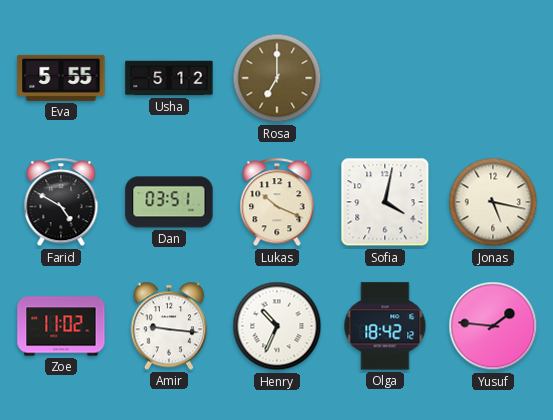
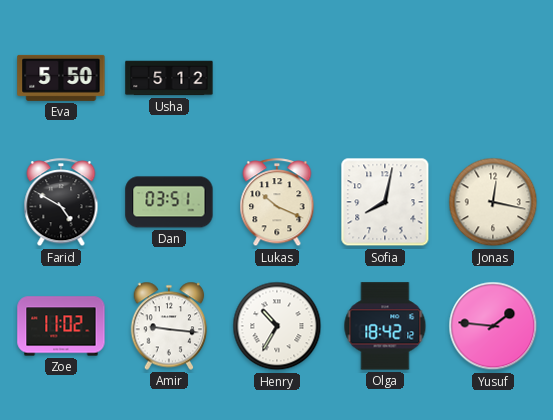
Eva: 5:55 -> 5:50
Rosa: 7:00 -> none
Sofia: 4:02 -> 8:02
Jonas: 5:17 -> 12:17
Henry: 10:34 -> 10:35
